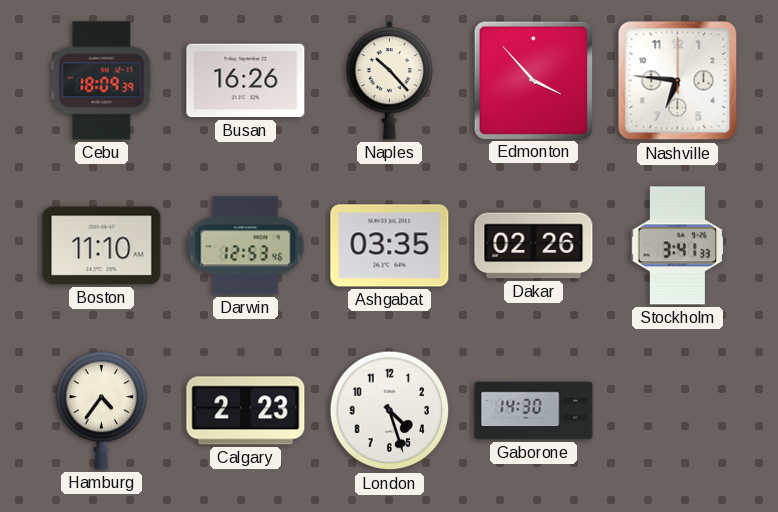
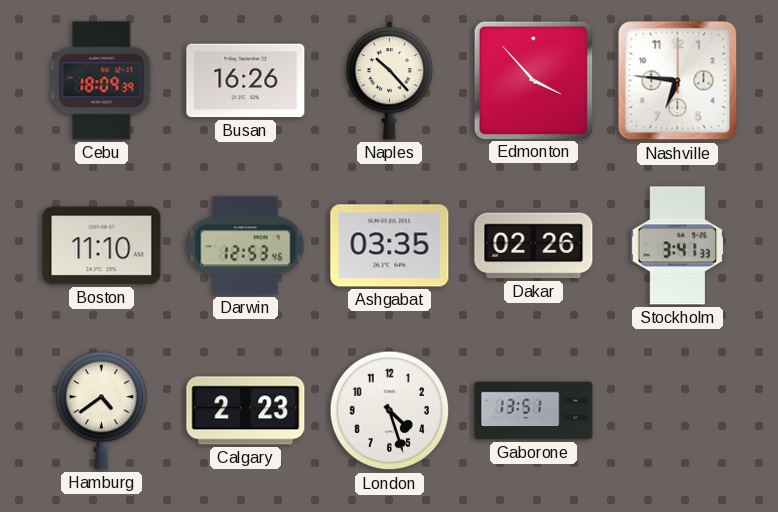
Hamburg: 4:36 -> 4:39
Gaborone: 14:30 -> 13:51
